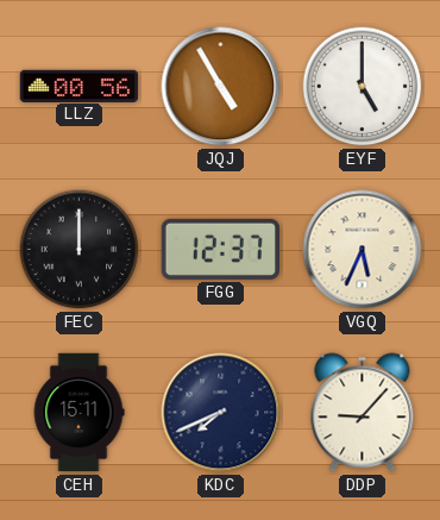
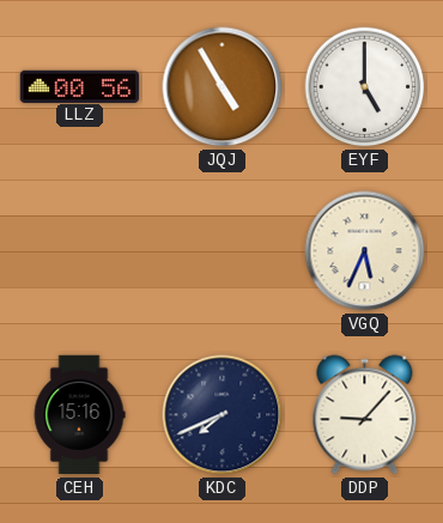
FEC: 12:00 -> none
FGG: 12:37 -> none
CEH: 15:11 -> 15:16
